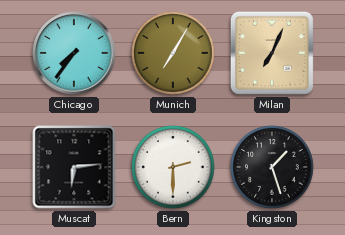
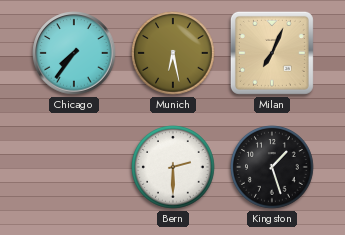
Munich: 7:05 -> 6:28
Muscat: 6:14 -> none
